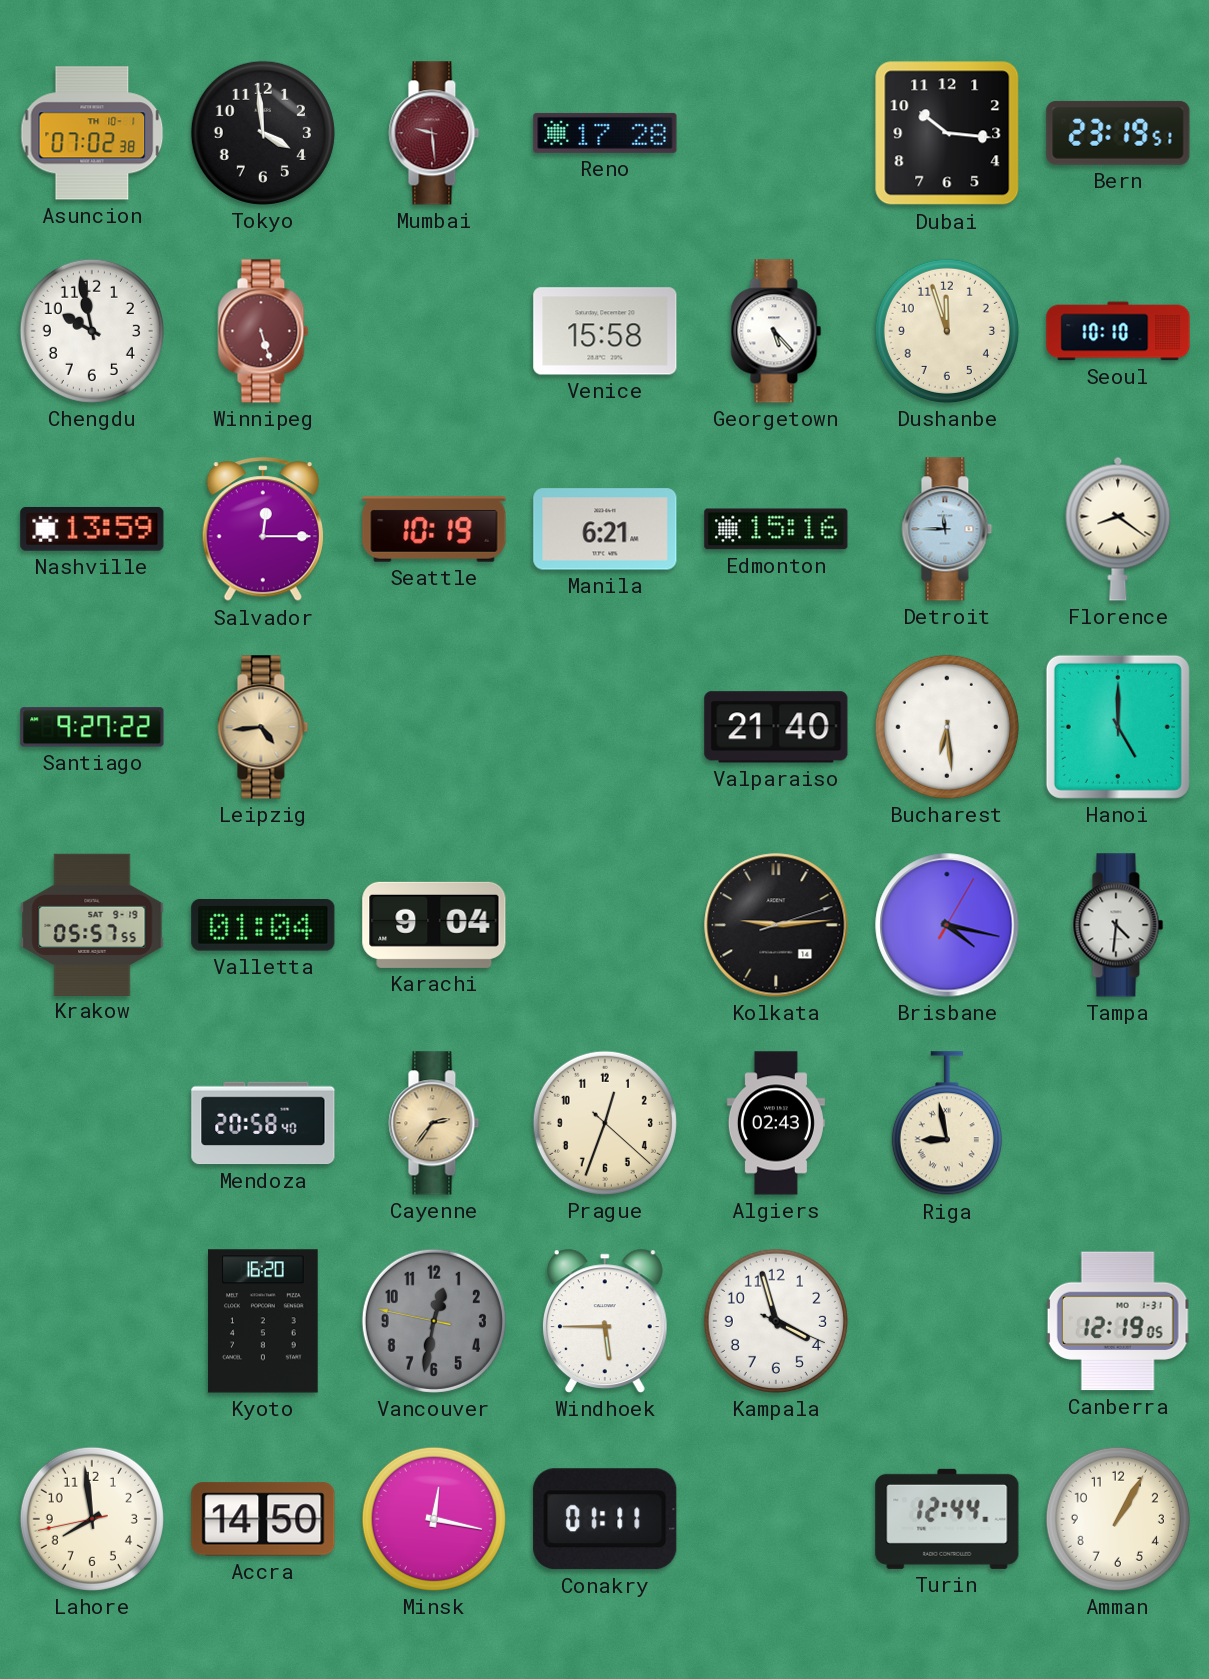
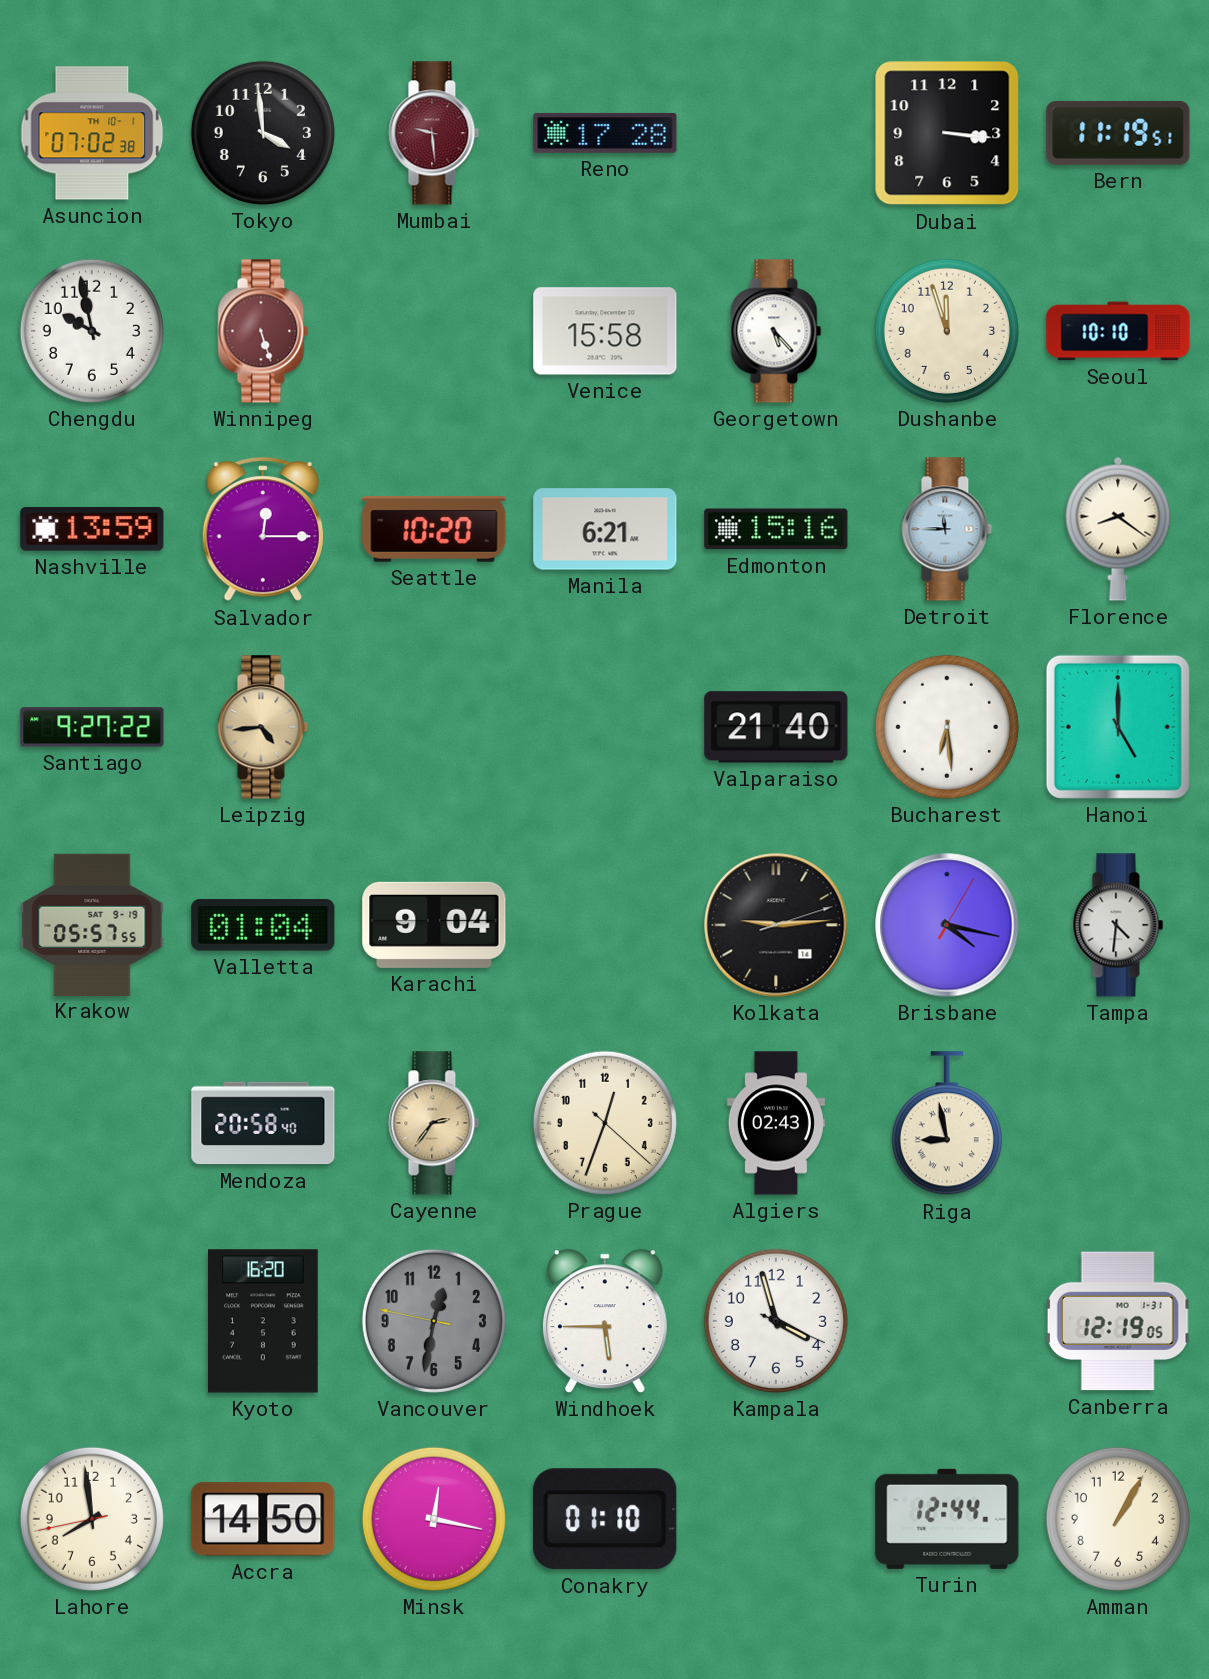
Dubai: 10:16 -> 3:16
Bern: 23:19 -> 11:19
Seattle: 10:19 -> 10:20
Conakry: 01:11 -> 01:10
